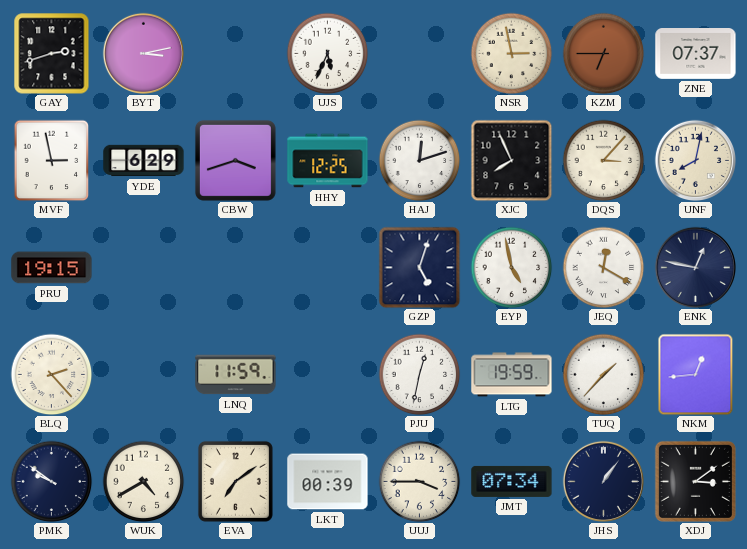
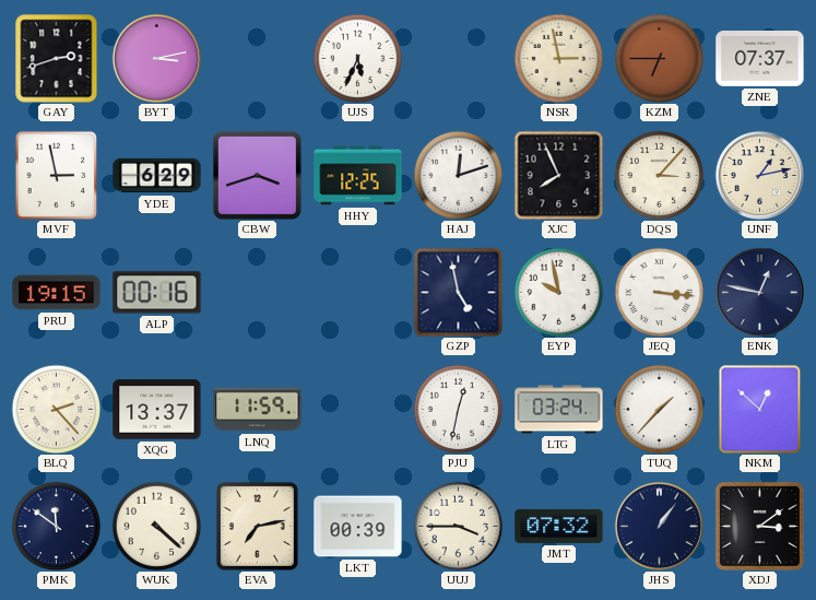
UNF: 8:02 -> 1:13
ALP: none -> 00:16
GZP: 5:03 -> 4:58
EYP: 4:58 -> 9:58
JEQ: 12:20 -> 3:16
XQG: none -> 13:37
LTG: 19:59 -> 03:24
NKM: 12:44 -> 12:52
PMK: 9:51 -> 11:51
WUK: 4:40 -> 4:22
EVA: 7:09 -> 7:13
JMT: 07:34 -> 07:32
